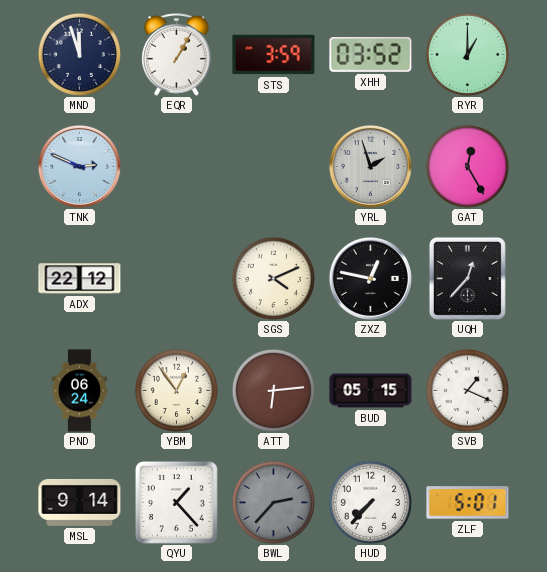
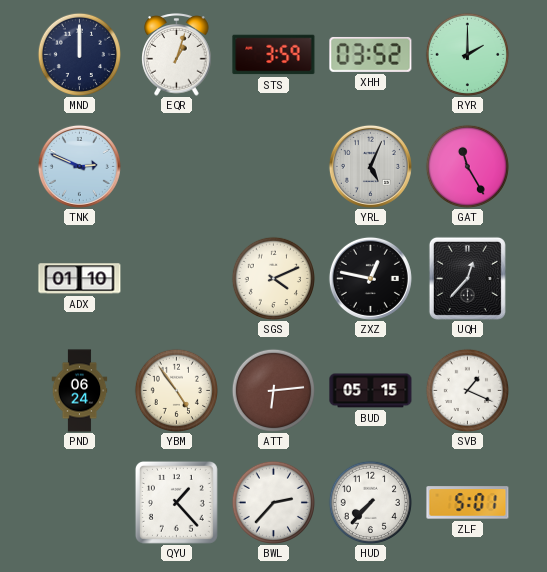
MND: 11:57 -> 12:00
EQR: 1:05 -> 1:03
RYR: 1:00 -> 2:00
YRL: 1:57 -> 5:04
GAT: 12:25 -> 11:25
ADX: 22:12 -> 01:10
YBM: 12:54 -> 4:54
MSL: 9:14 -> none
BWL dial: grey -> white
